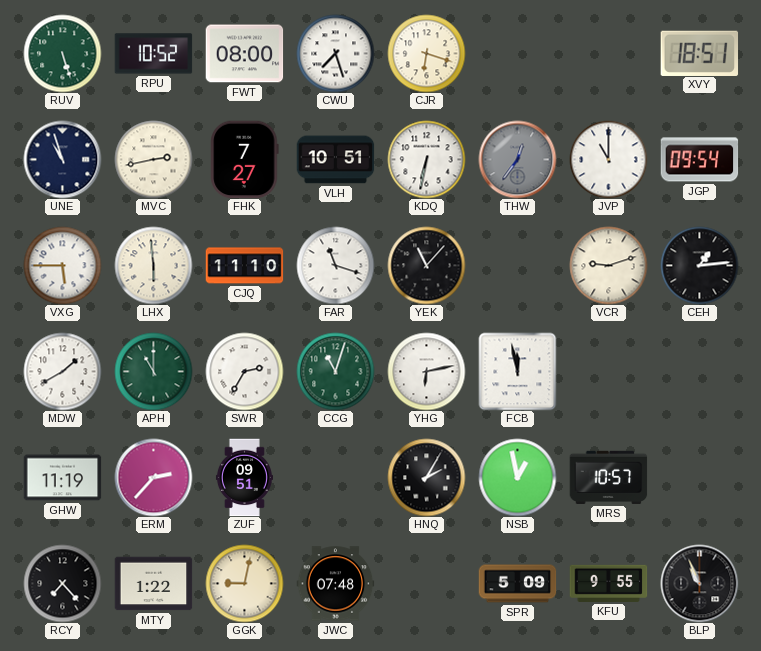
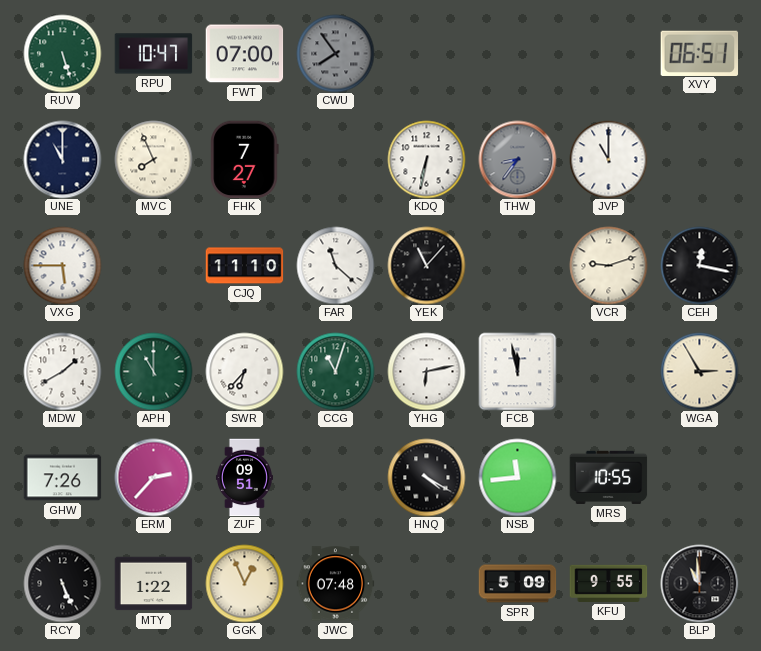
RPU: 10:52 -> 10:47
FWT: 08:00 -> 07:00
CWU: 7:27 -> 7:54
CWU dial: white -> grey
CJR: 6:18 -> none
XVY: 18:51 -> 06:51
UNE: 10:57 -> 11:00
MVC: 2:43 -> 7:56
VLH: 10:51 -> none
THW: 12:36 -> 8:36
JGP: 09:54 -> none
LHX: 5:59 -> none
FAR: 11:18 -> 11:22
CEH: 1:14 -> 12:17
SWR: 2:35 -> 6:37
WGA: none -> 2:55
GHW: 11:19 -> 7:26
HNQ: 2:05 -> 4:20
NSB: 12:58 -> 11:44
MRS: 10:57 -> 10:55
RCY: 7:23 -> 5:26
GGK: 9:02 -> 12:56
BLP: 10:56 -> 10:59
